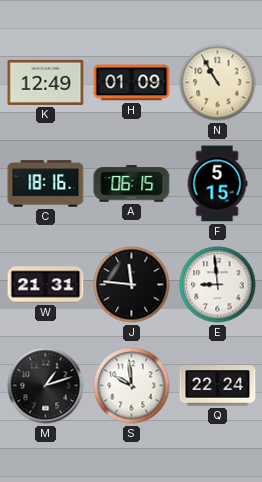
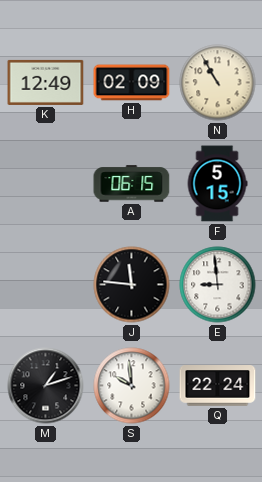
H: 01:09 -> 02:09
C: 18:16 -> none
W: 21:31 -> none
